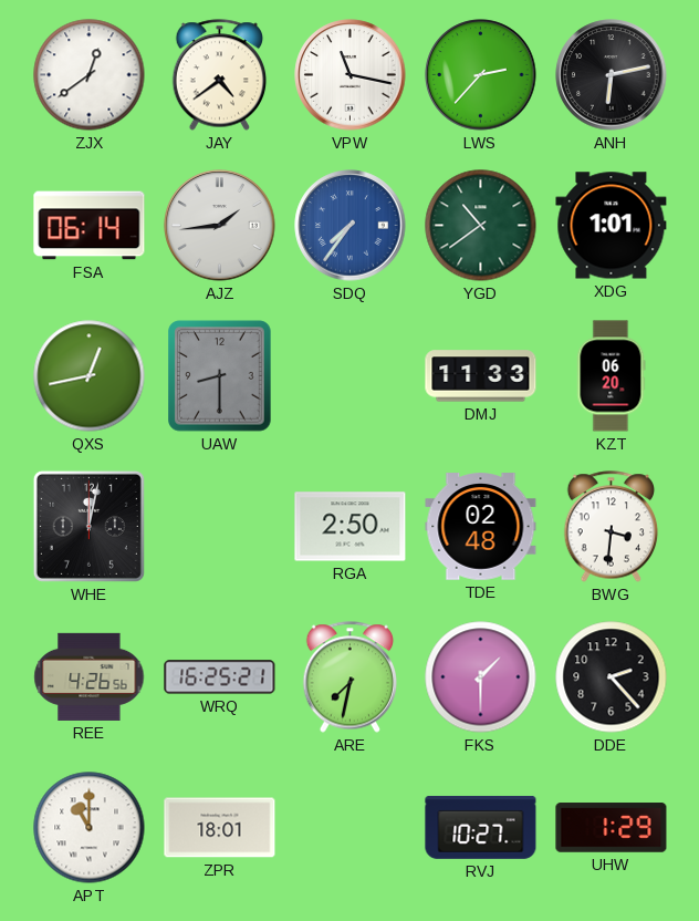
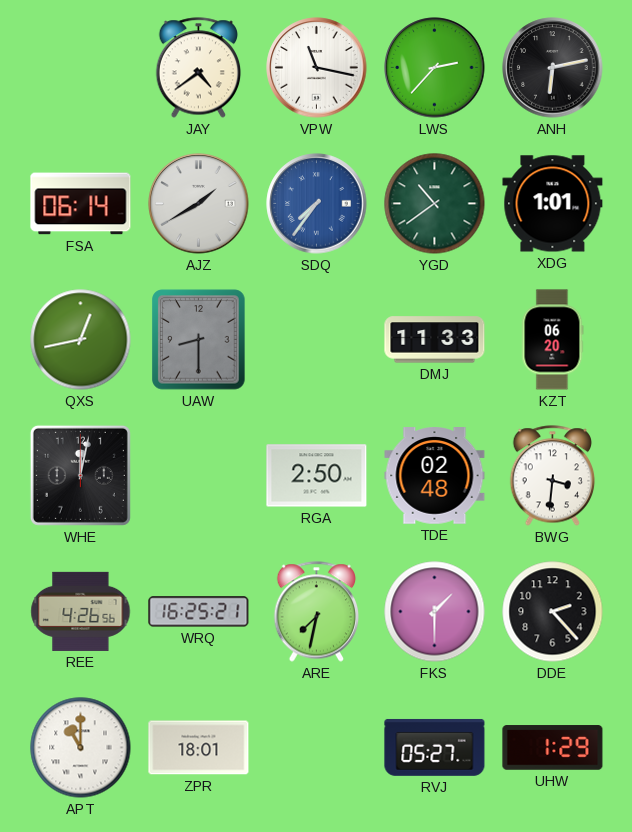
ZJX: 12:39 -> none
AJZ: 1:44 -> 1:40
RVJ: 10:27 -> 05:27
